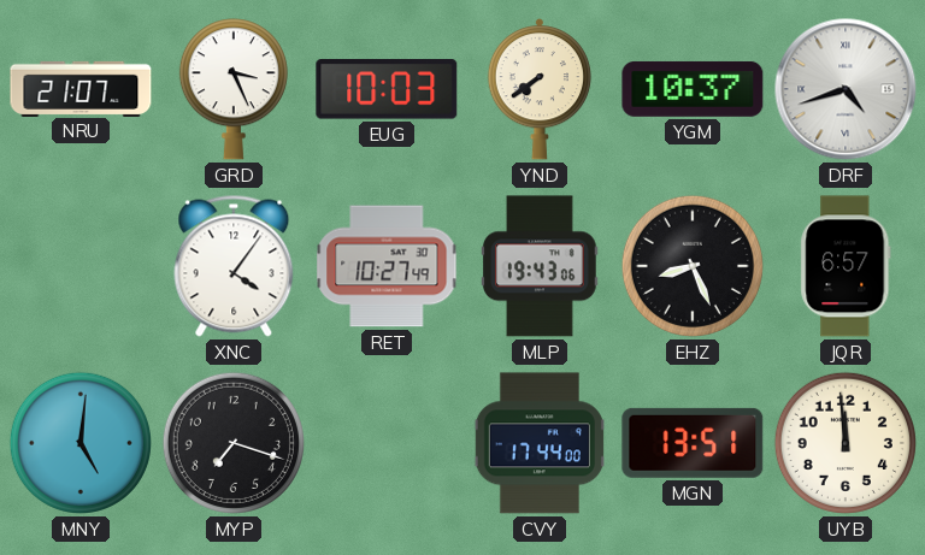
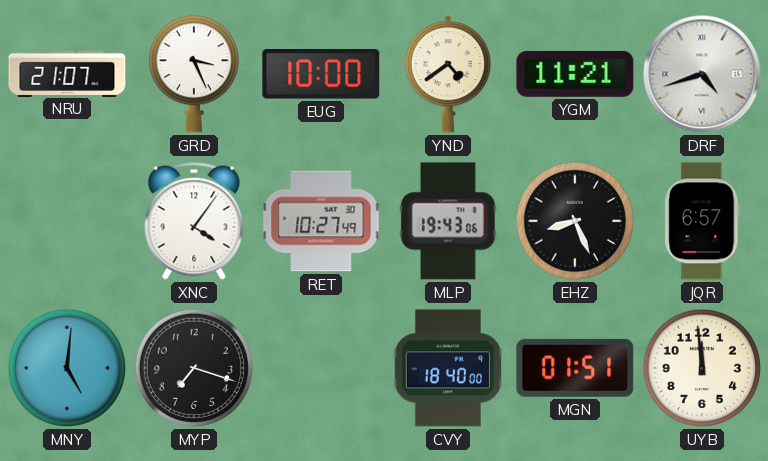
EUG: 10:03 -> 10:00
YND: 7:39 -> 4:39
YGM: 10:37 -> 11:21
CVY: 17:44 -> 18:40
MGN: 13:51 -> 01:51
